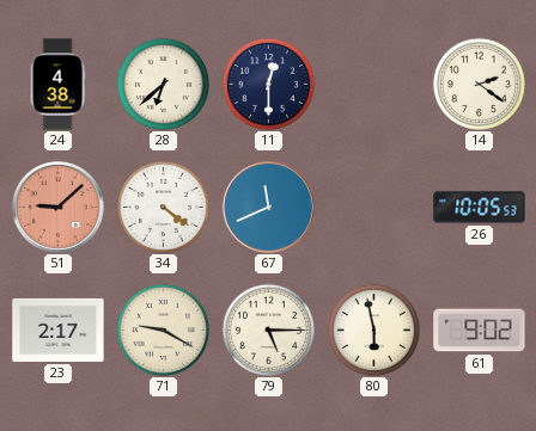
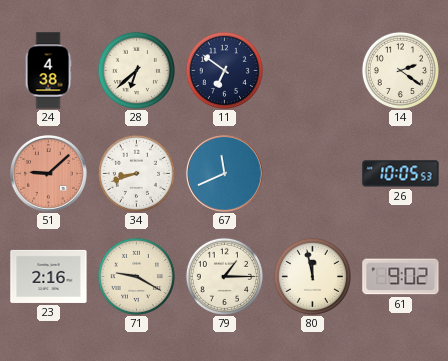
11: 12:30 -> 6:51
34: 4:21 -> 8:42
23: 2:17 -> 2:16
79: 5:15 -> 1:15
80: 5:58 -> 11:58
